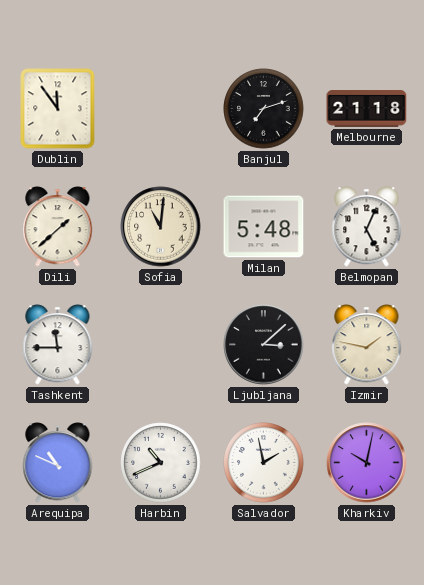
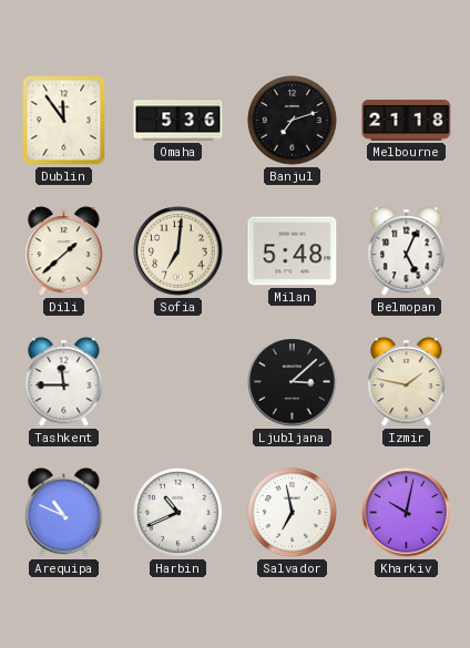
Omaha: none -> 5:36
Sofia: 11:01 -> 7:01
Salvador: 1:58 -> 6:58
